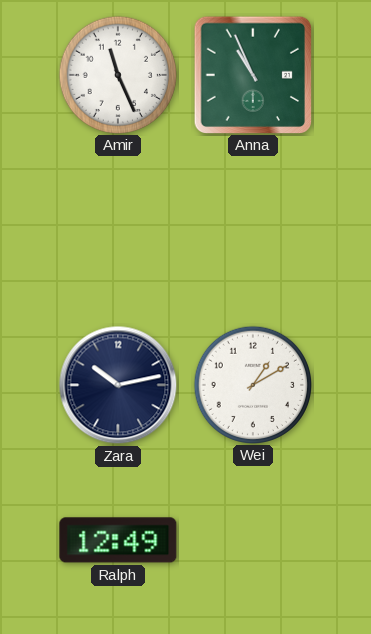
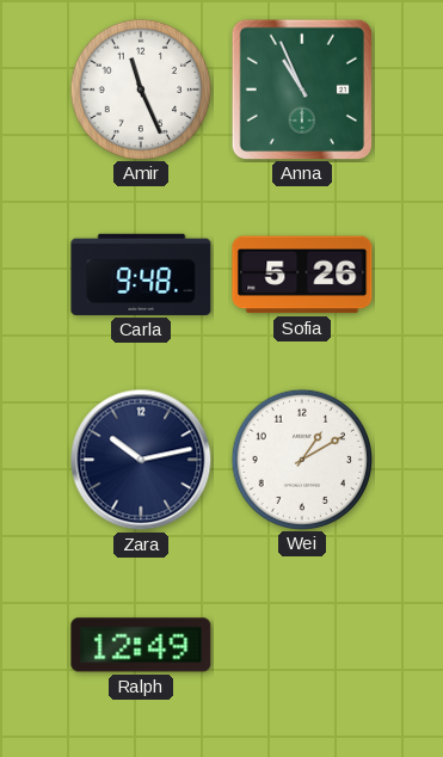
Carla: none -> 9:48
Sofia: none -> 5:26
